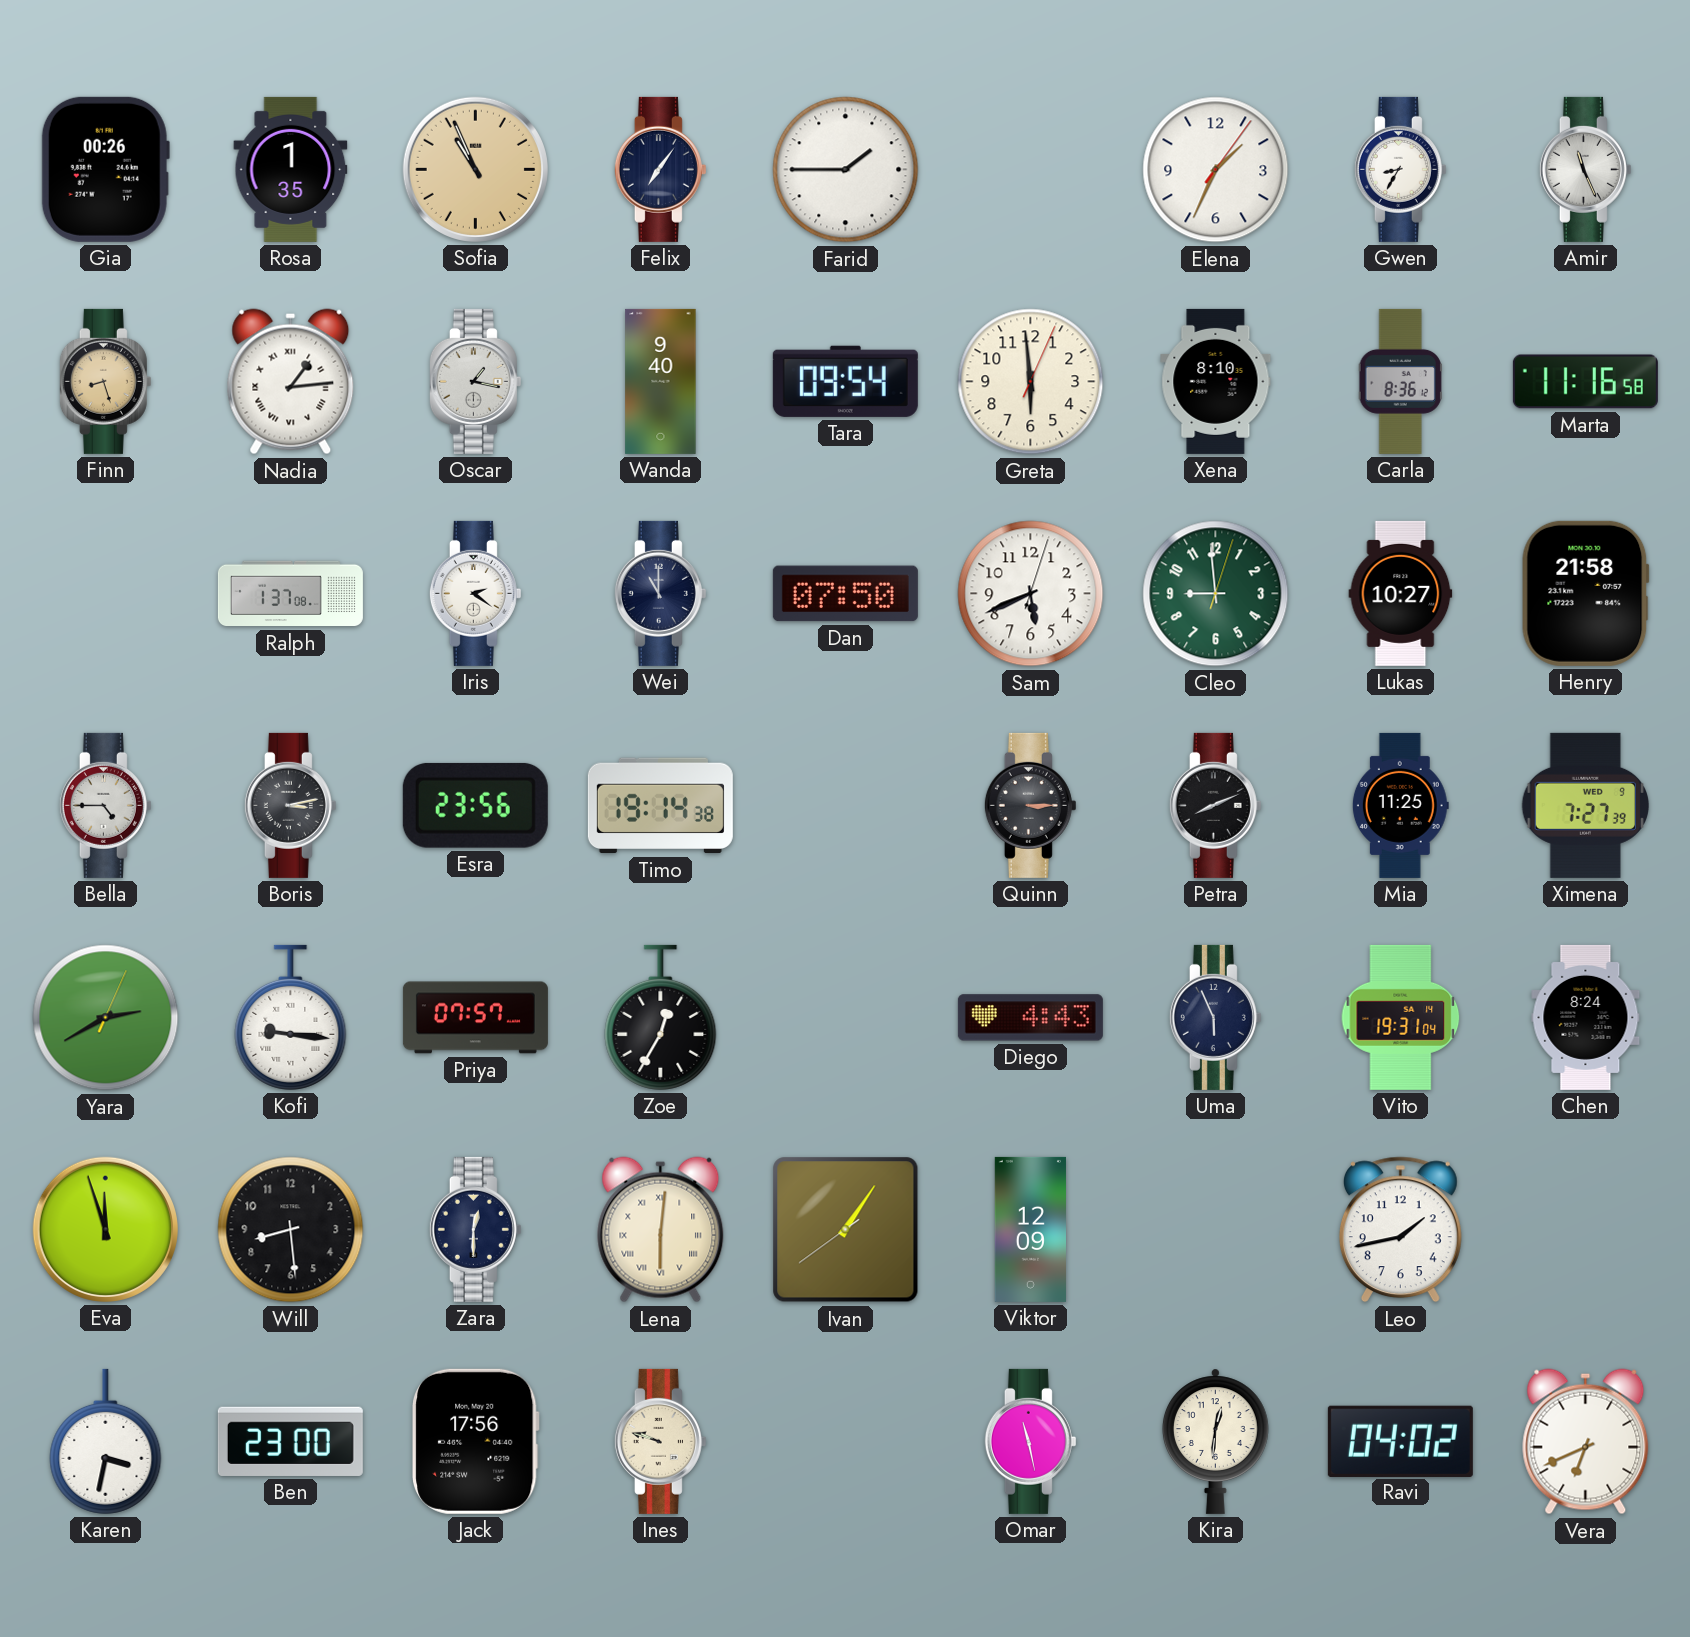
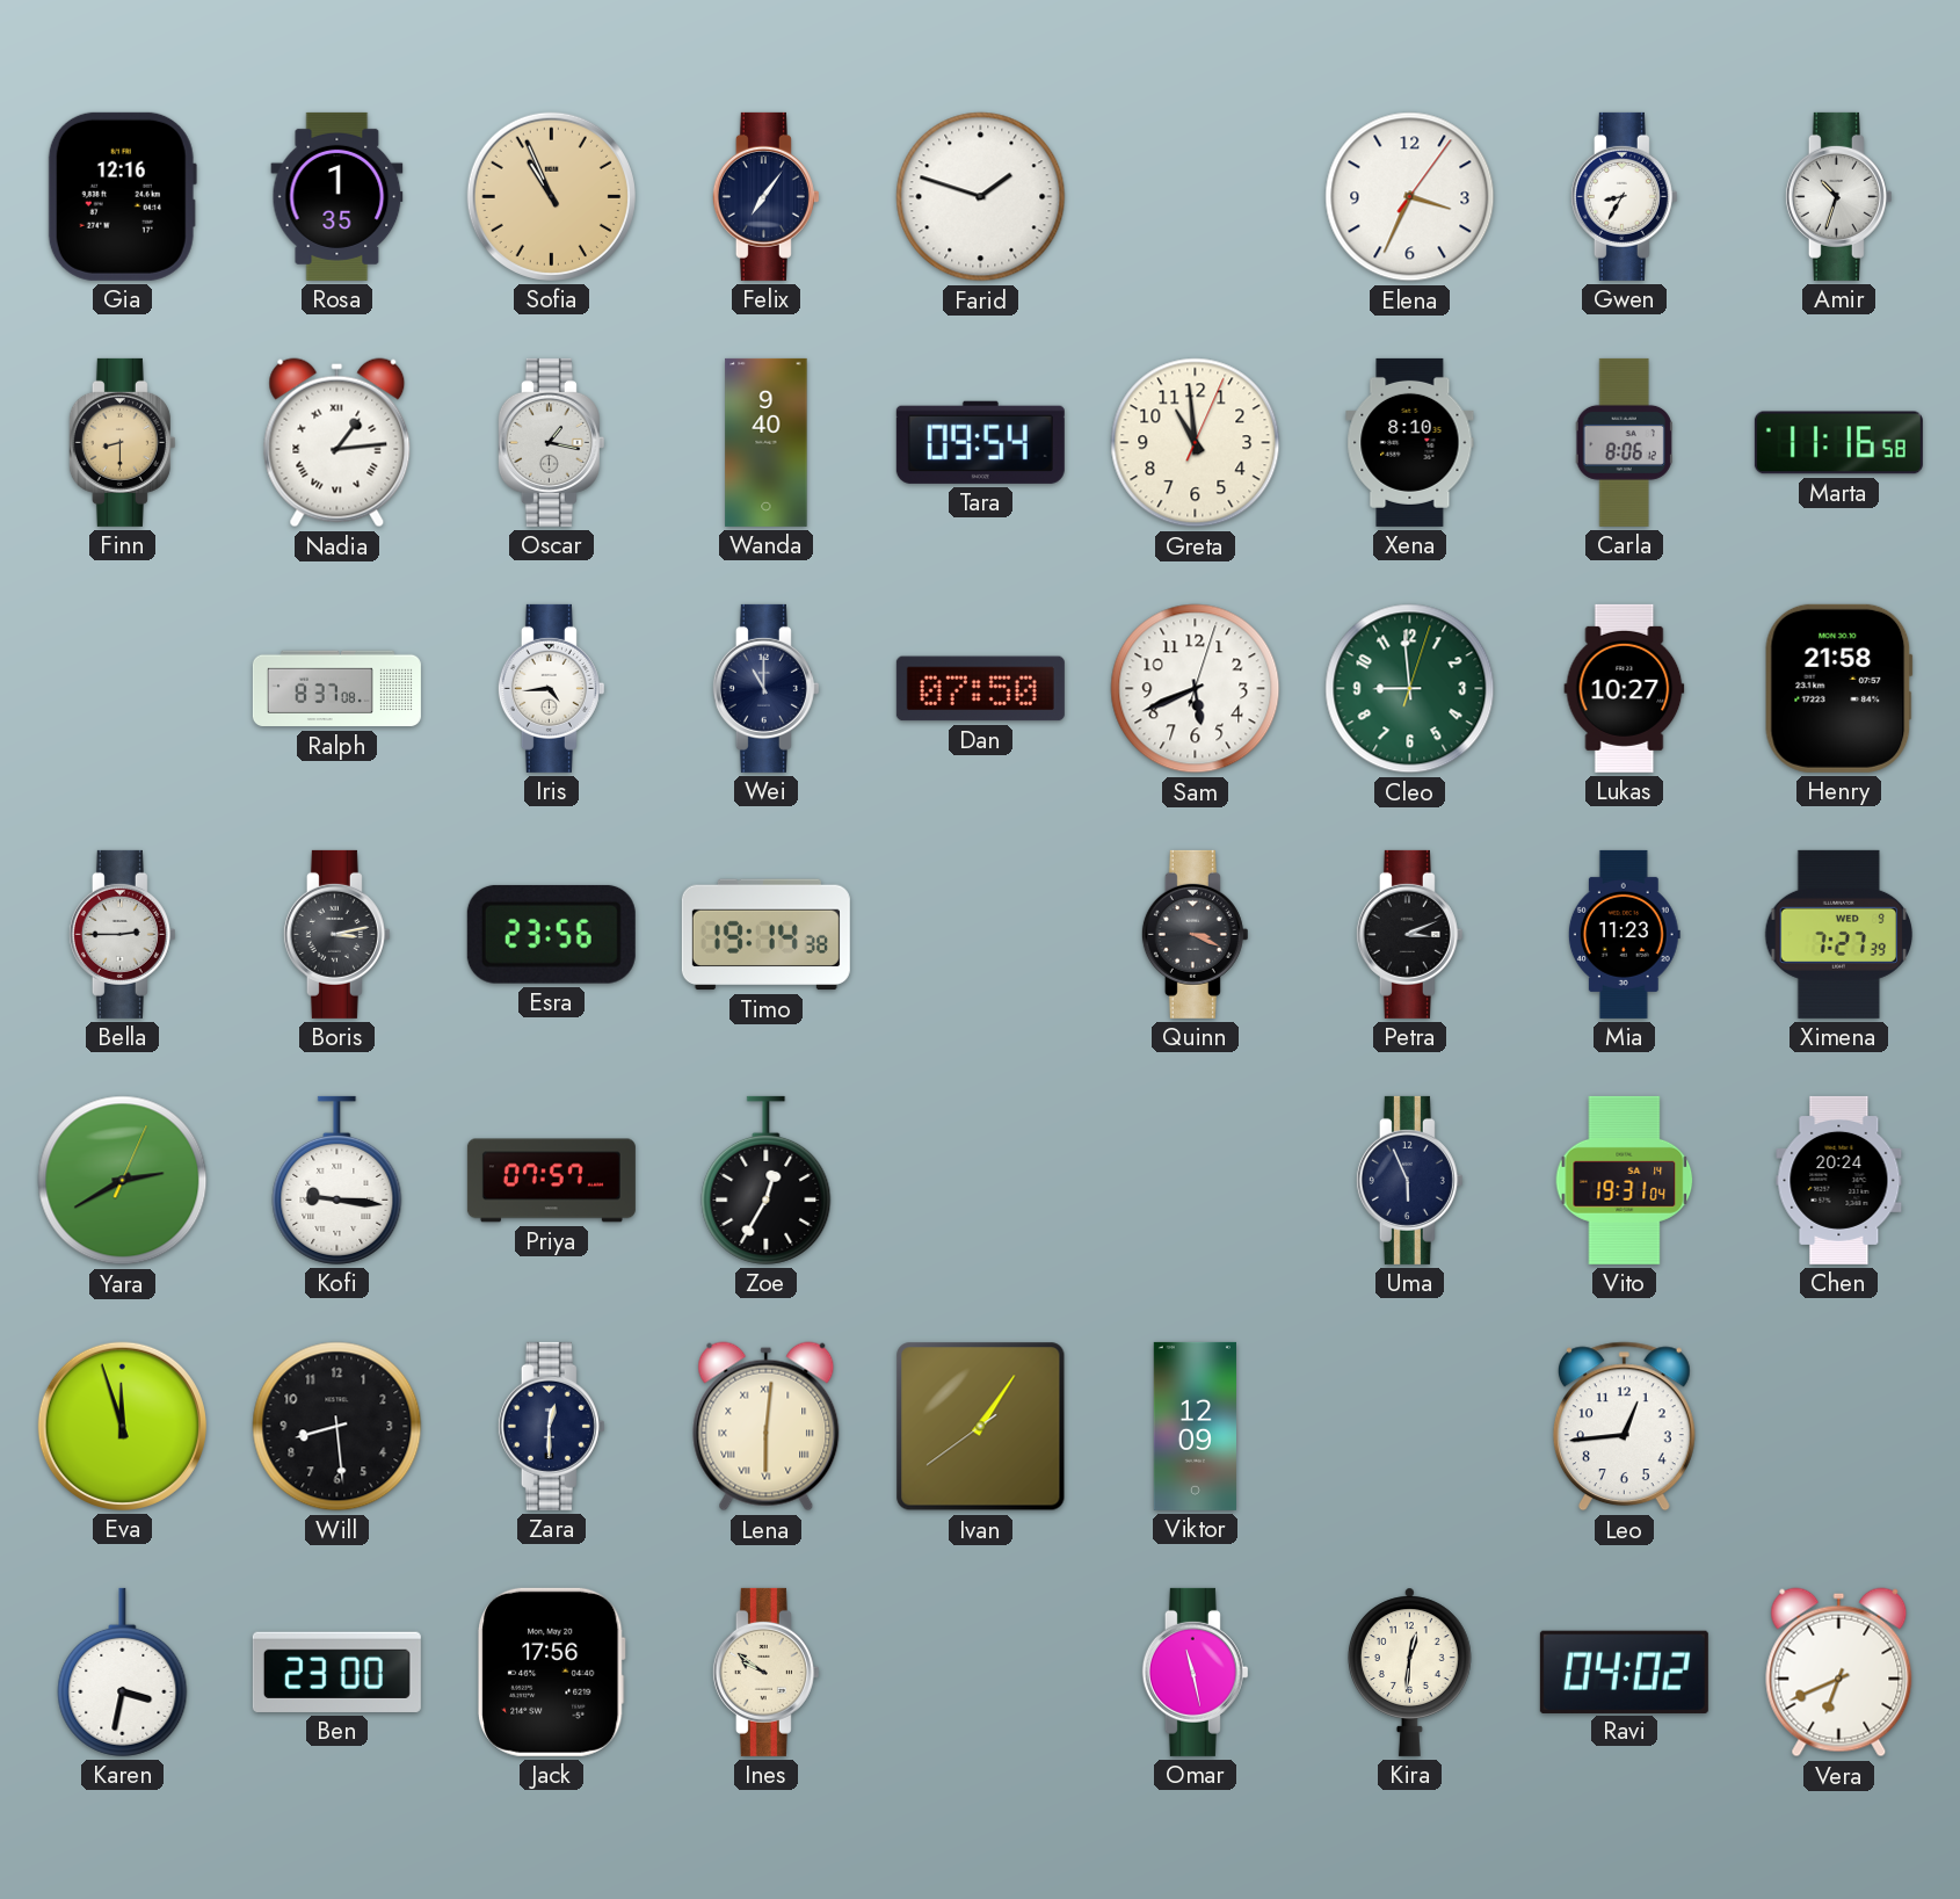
Gia: 00:26 -> 12:16
Farid: 1:45 -> 1:48
Elena: 1:34 -> 3:34
Amir: 11:26 -> 10:33
Finn: 8:27 -> 8:30
Greta: 5:59 -> 10:59
Carla: 8:36 -> 8:06
Ralph: 1:37 -> 8:37
Iris: 2:21 -> 4:44
Bella: 4:45 -> 2:45
Quinn: 3:15 -> 3:19
Petra: 8:11 -> 3:11
Mia: 11:25 -> 11:23
Diego: 4:43 -> none
Chen: 8:24 -> 20:24
Leo: 1:43 -> 12:44
Ines: 9:48 -> 9:51
